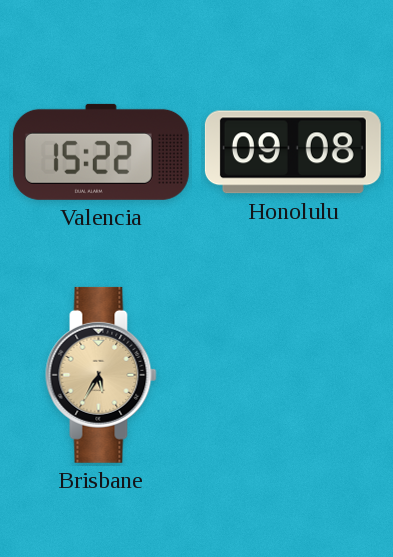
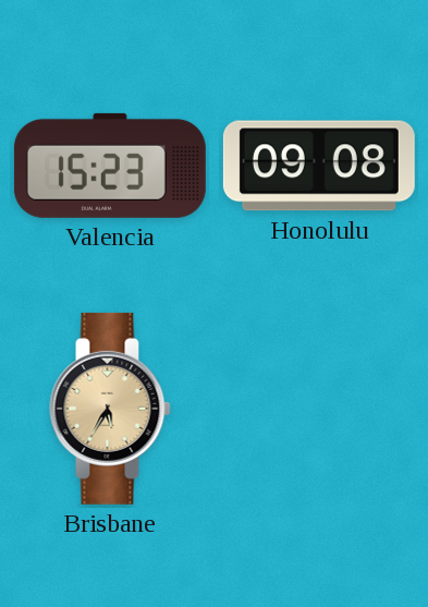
Valencia: 15:22 -> 15:23
